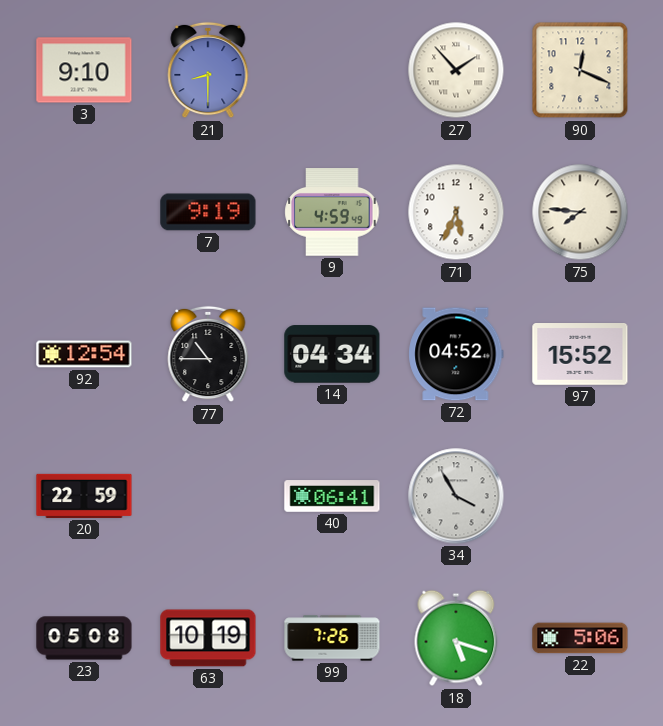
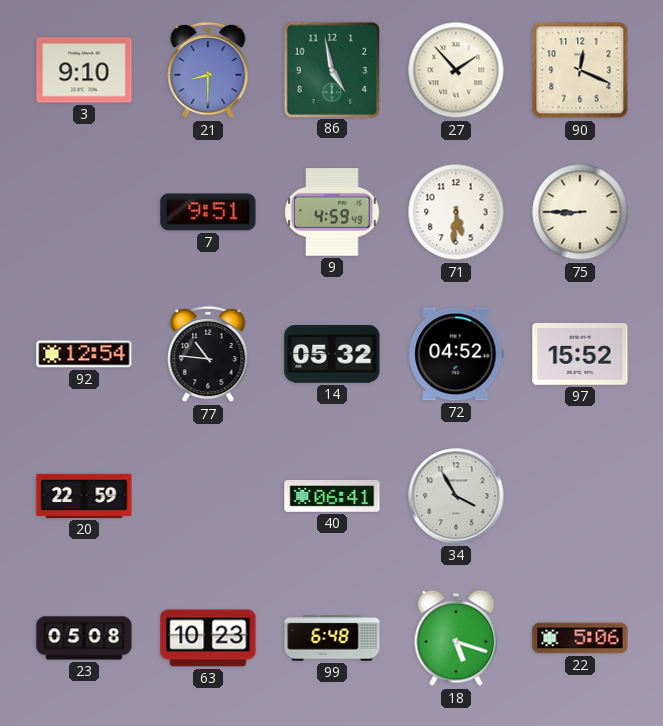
86: none -> 4:58
7: 9:19 -> 9:51
71: 5:34 -> 5:31
75: 7:46 -> 8:45
77: 10:45 -> 10:46
14: 04:34 -> 05:32
63: 10:19 -> 10:23
99: 7:26 -> 6:48
